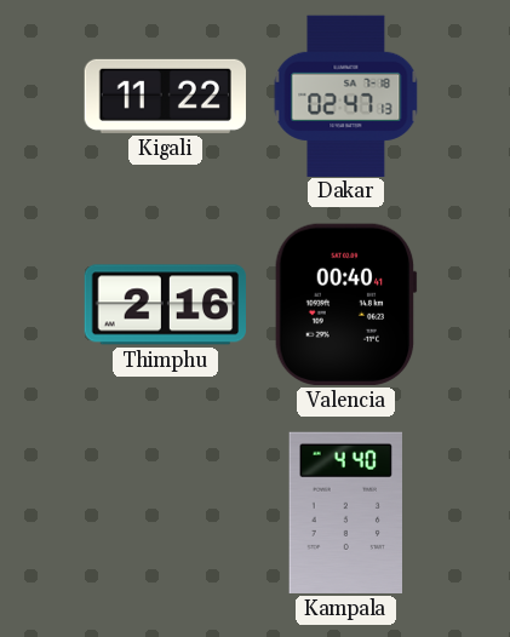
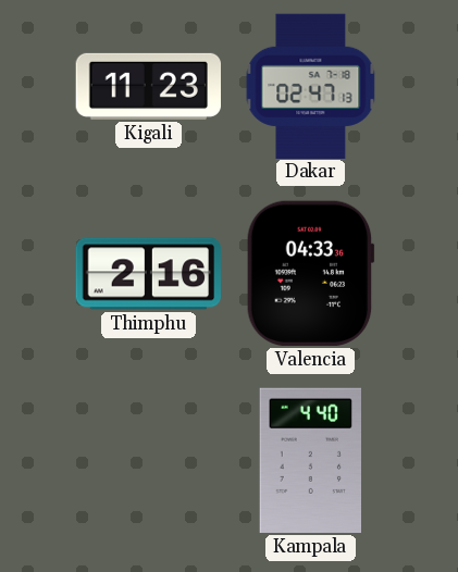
Kigali: 11:22 -> 11:23
Valencia: 00:40 -> 04:33
